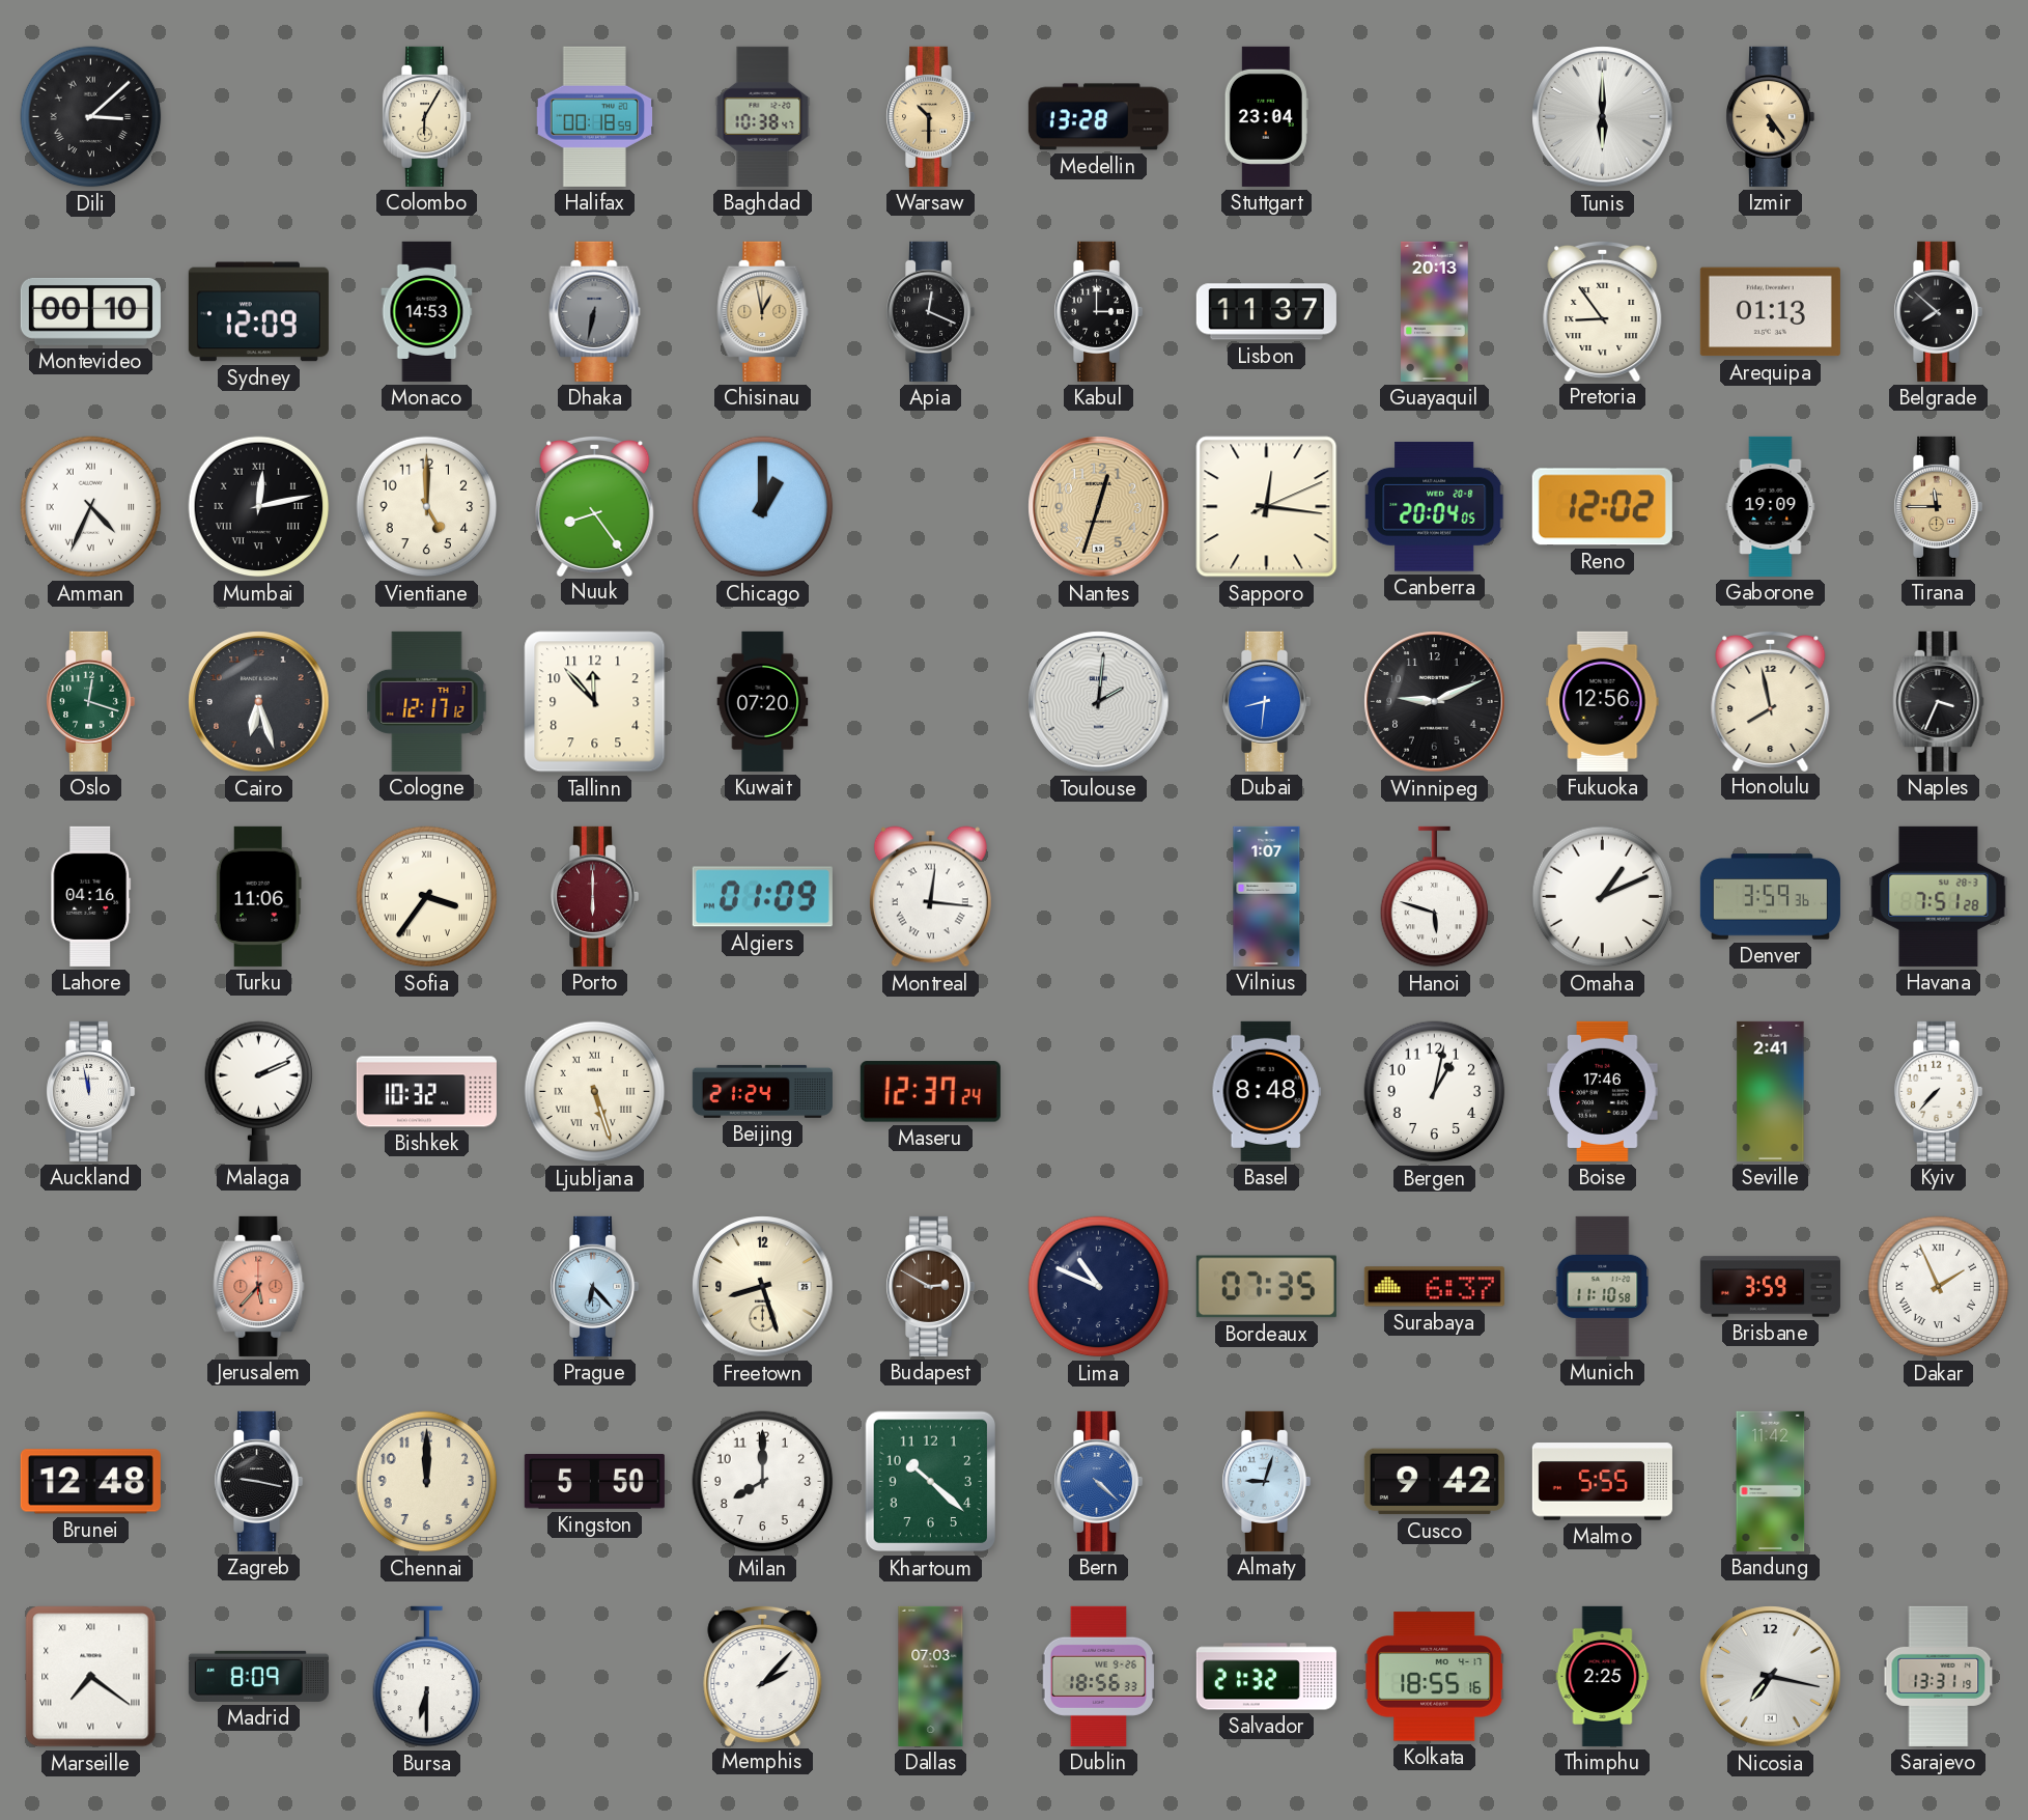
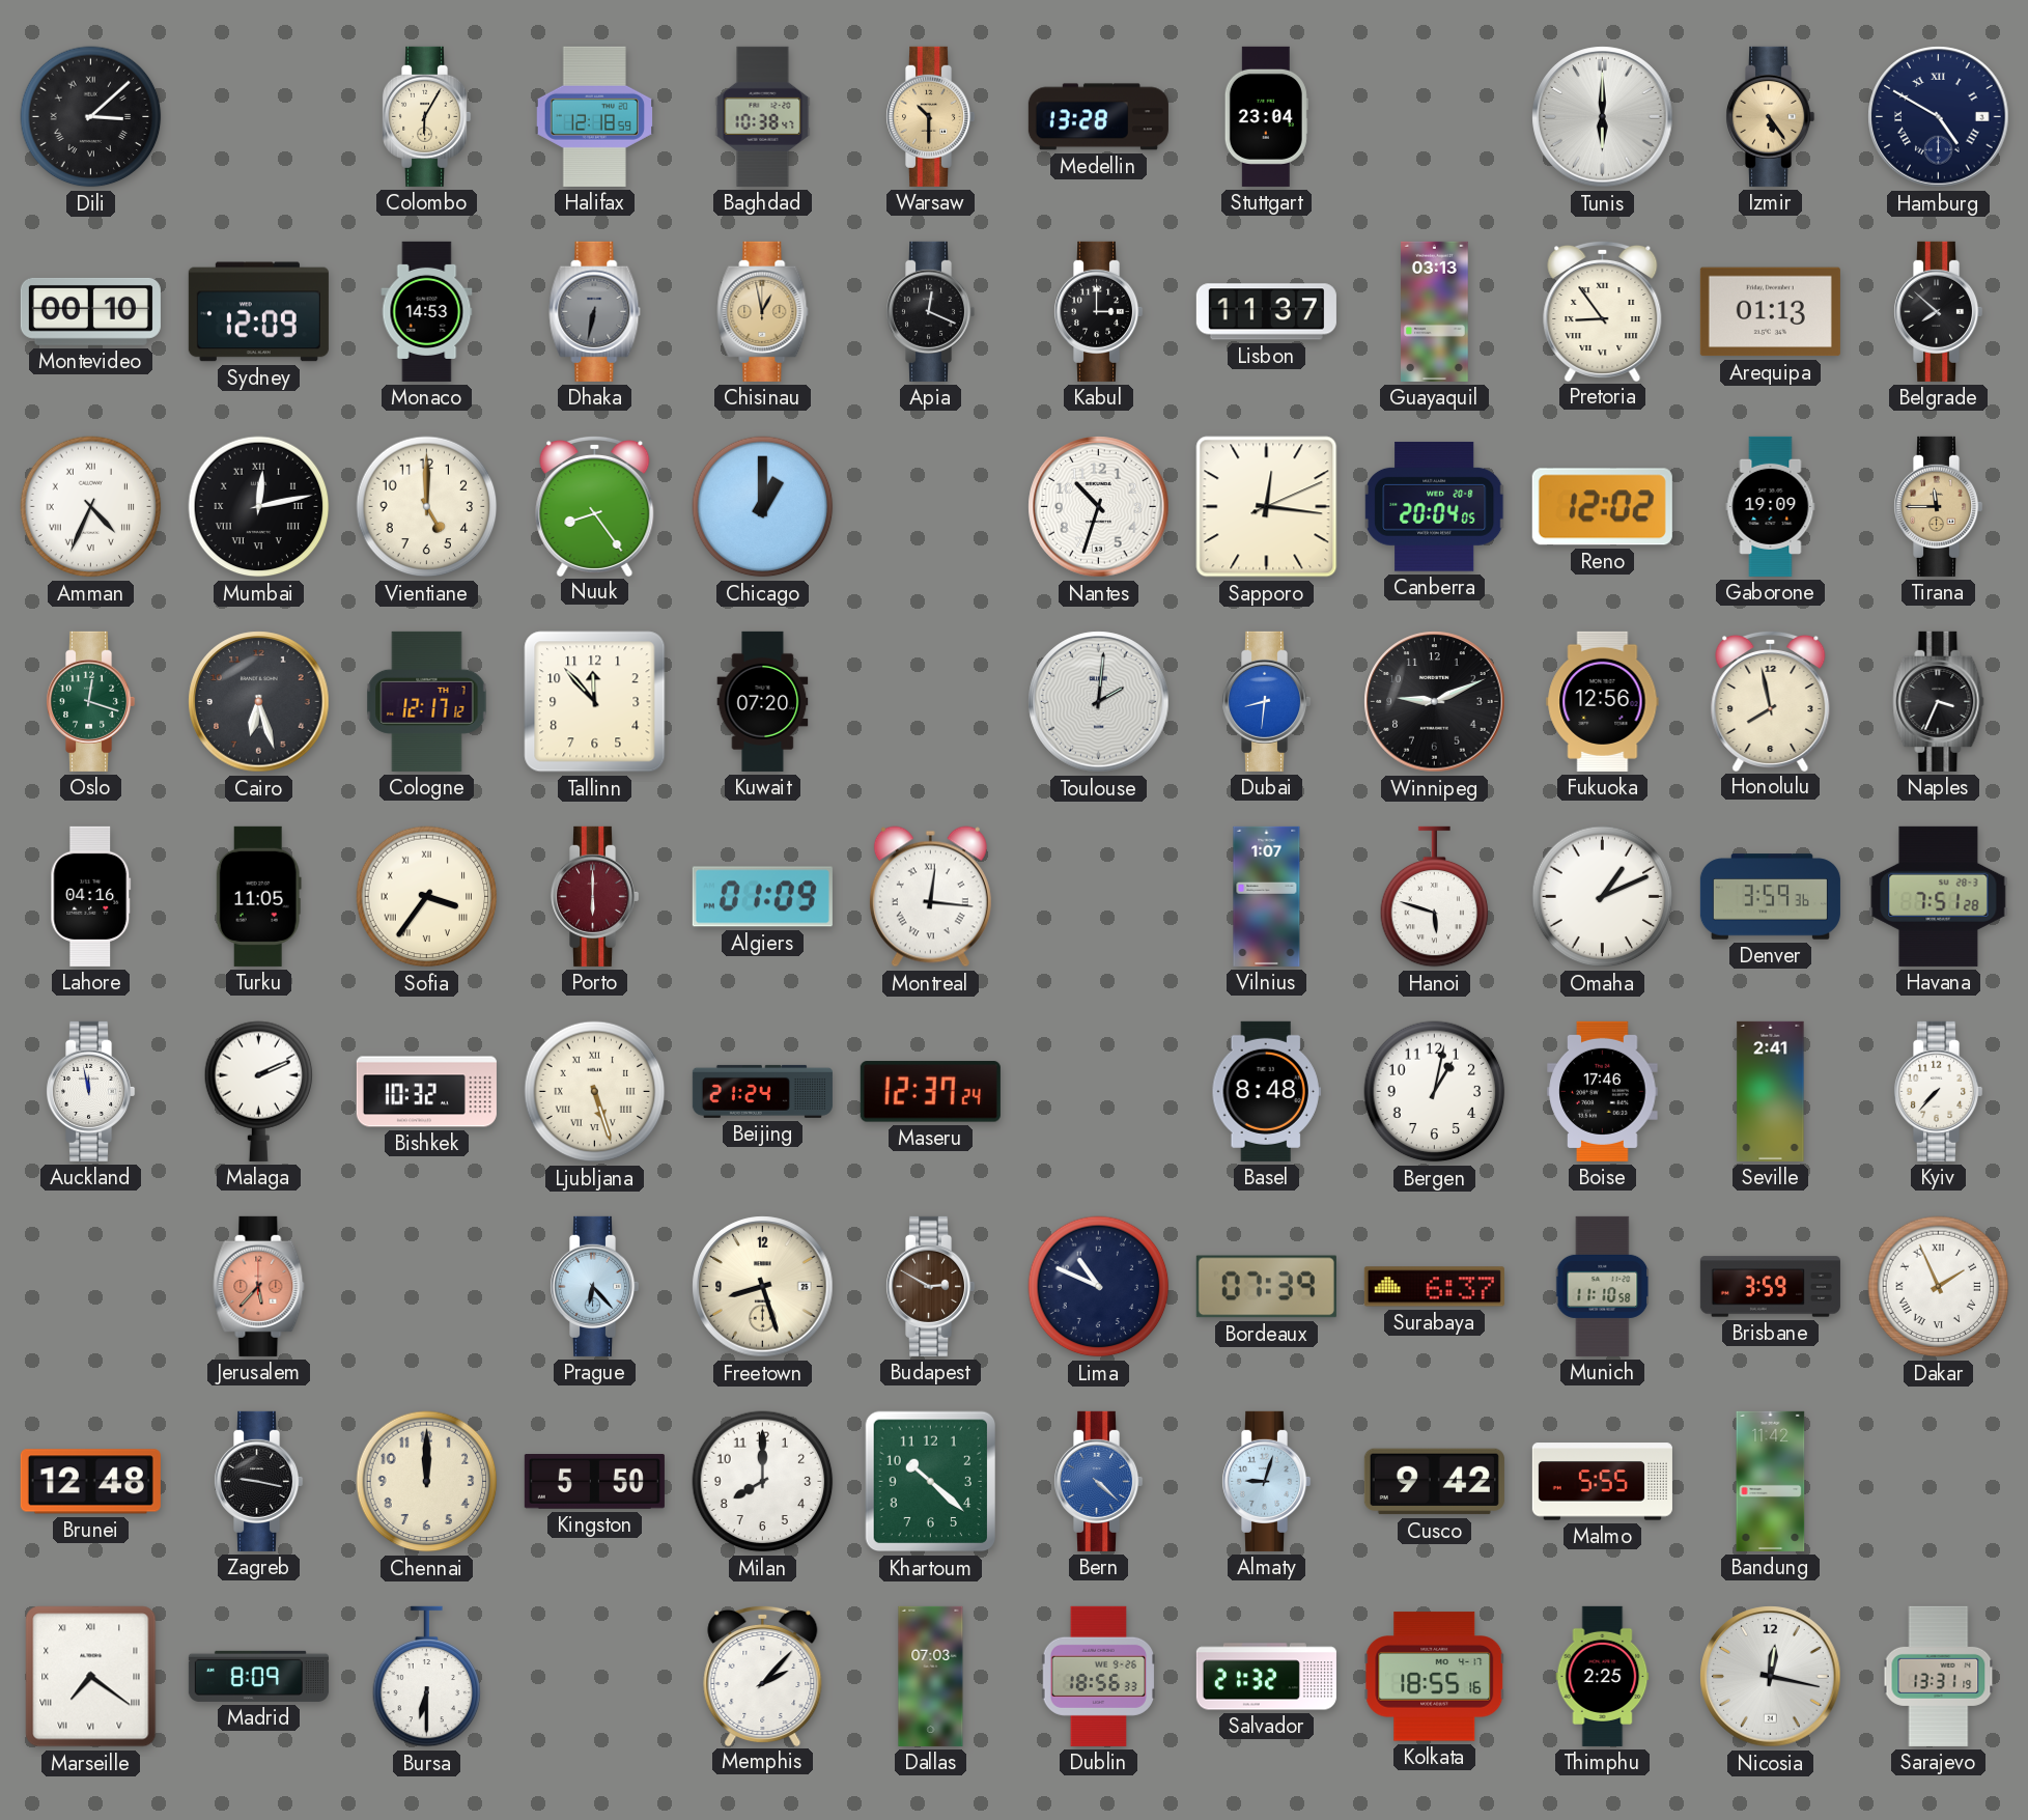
Halifax: 00:18 -> 12:18
Hamburg: none -> 4:50
Guayaquil: 20:13 -> 03:13
Nantes: 12:33 -> 10:33
Nantes dial: champagne -> white
Turku: 11:06 -> 11:05
Bordeaux: 07:35 -> 07:39
Nicosia: 7:17 -> 12:17
